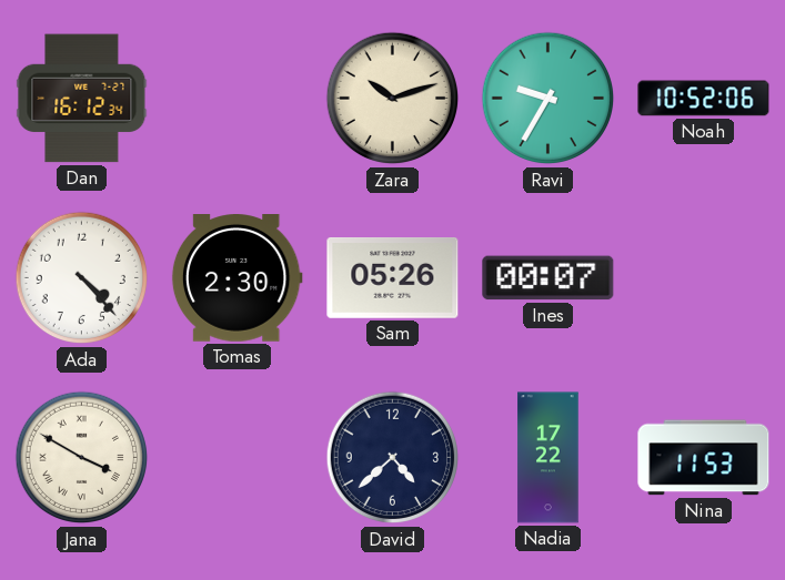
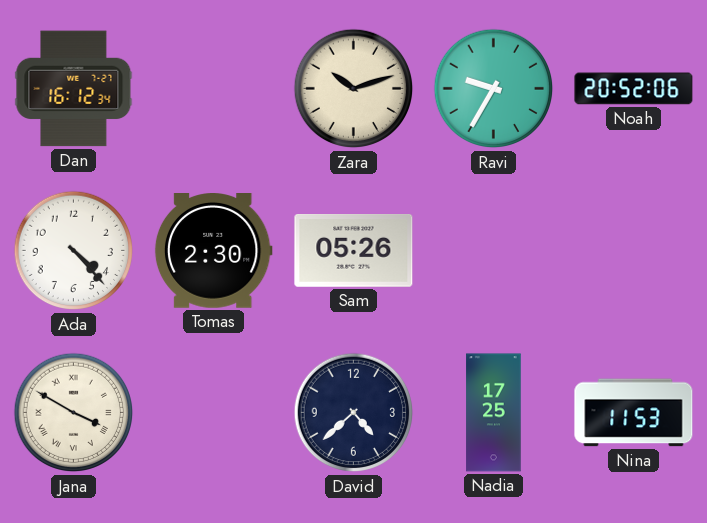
Noah: 10:52 -> 20:52
Ines: 00:07 -> none
Nadia: 17:22 -> 17:25
